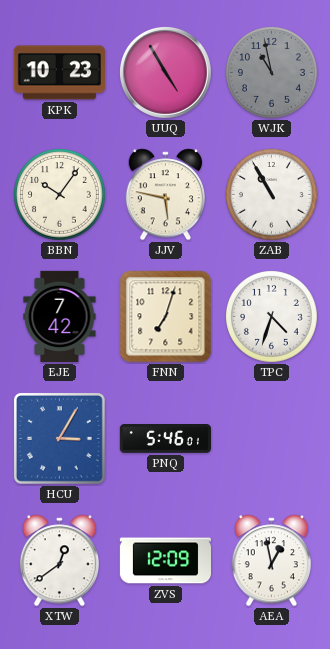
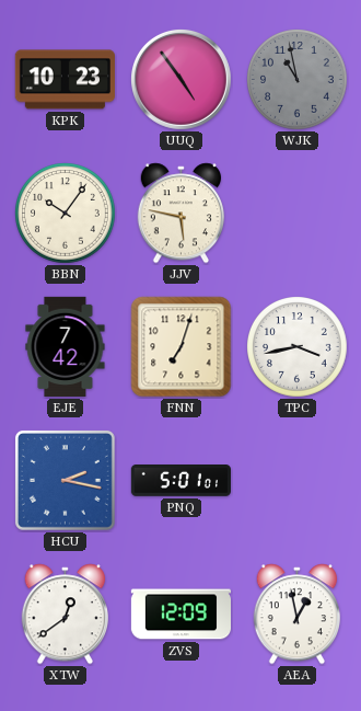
UUQ: 4:55 -> 4:54
ZAB: 10:55 -> none
TPC: 4:33 -> 3:43
HCU: 3:05 -> 2:17
PNQ: 5:46 -> 5:01
